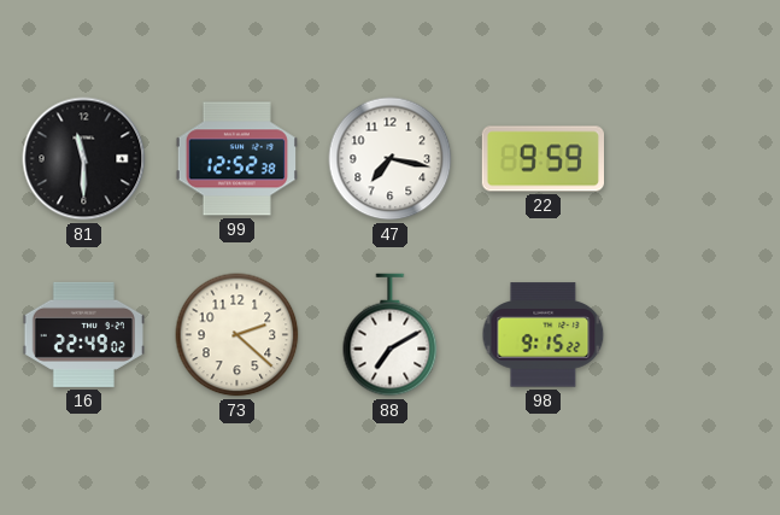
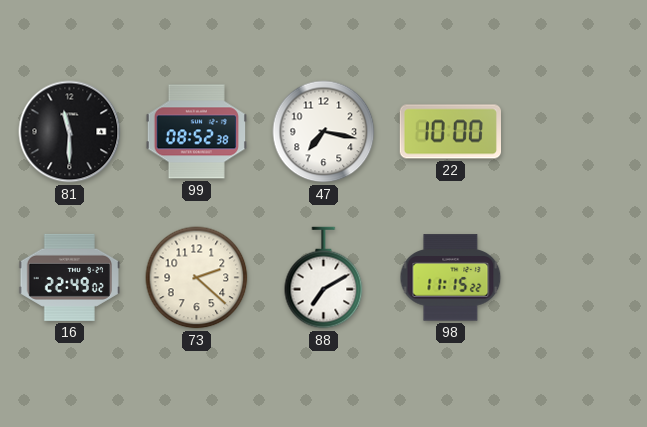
99: 12:52 -> 08:52
22: 9:59 -> 10:00
98: 9:15 -> 11:15
